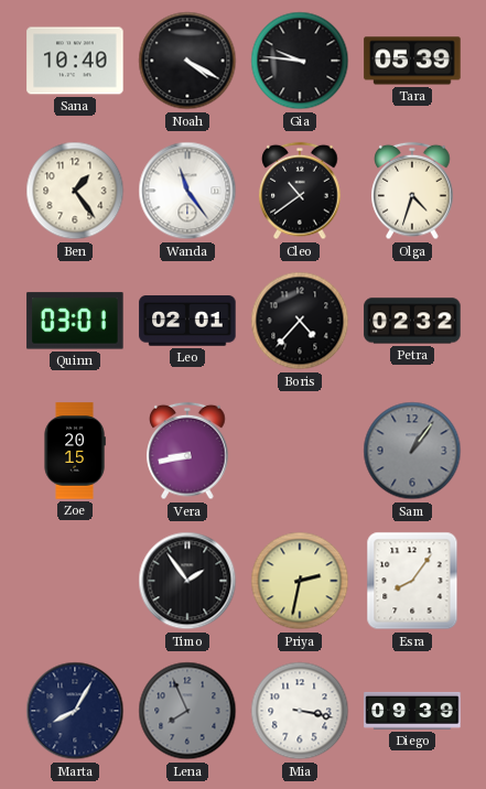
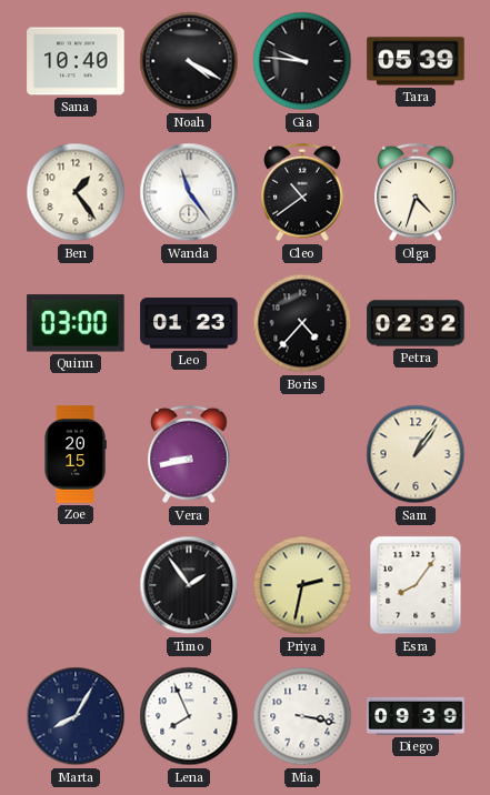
Quinn: 03:01 -> 03:00
Leo: 02:01 -> 01:23
Sam dial: grey -> cream
Lena dial: grey -> white
